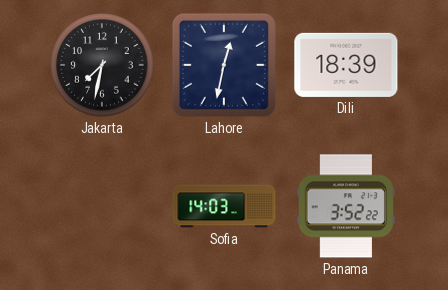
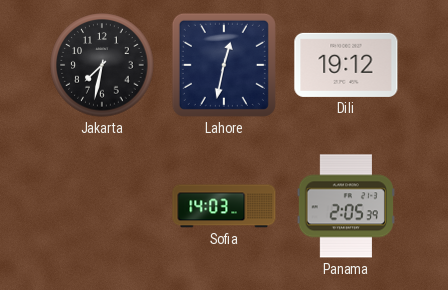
Dili: 18:39 -> 19:12
Panama: 3:52 -> 2:05
